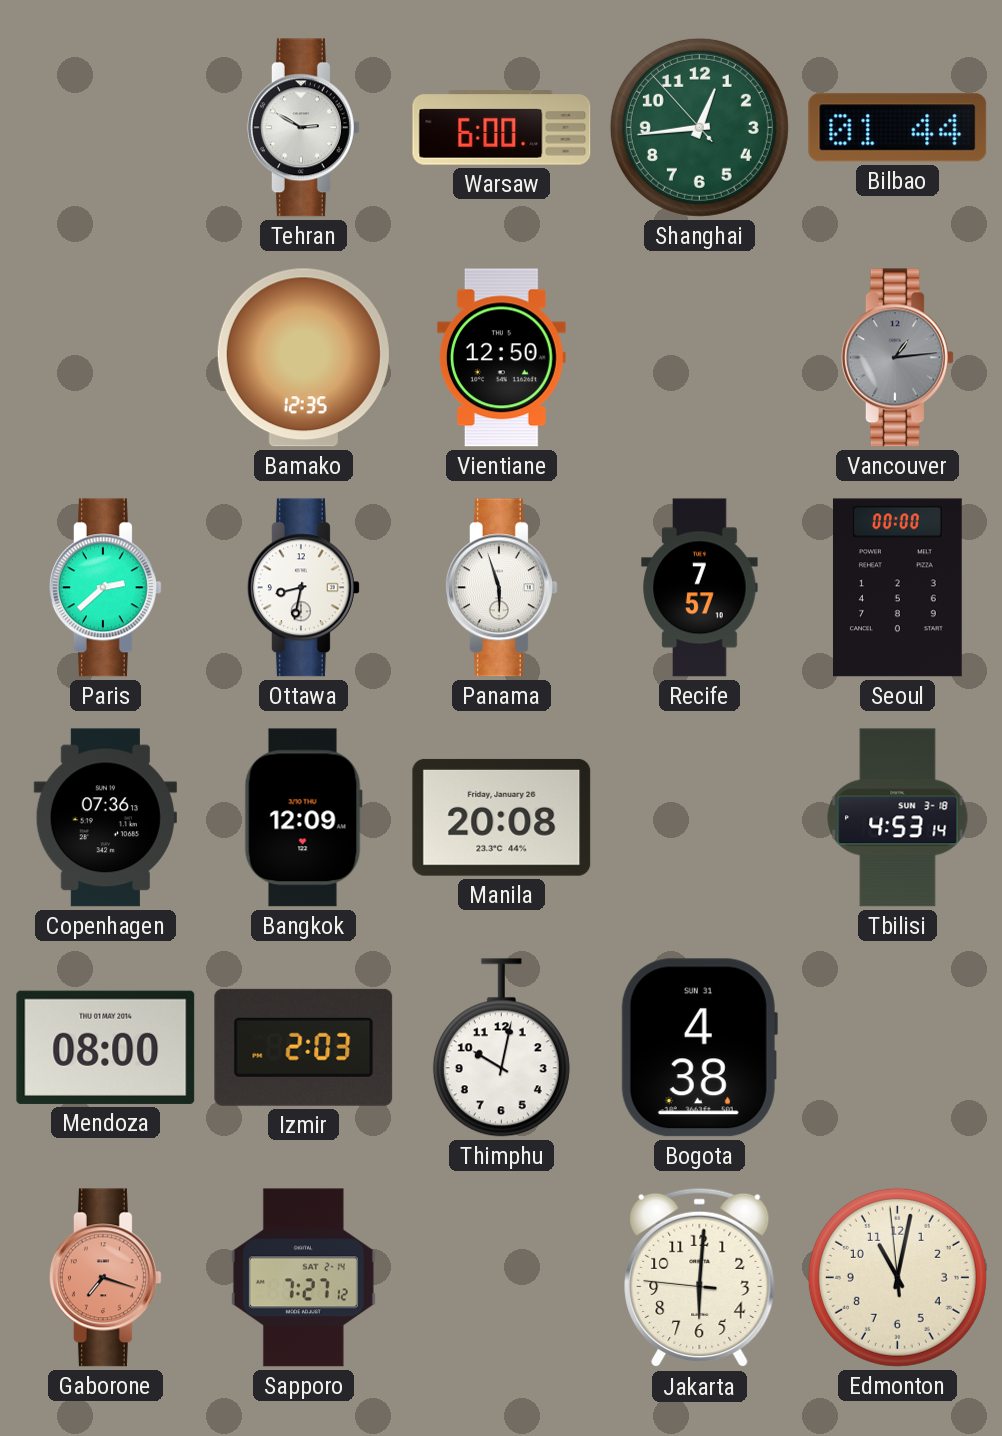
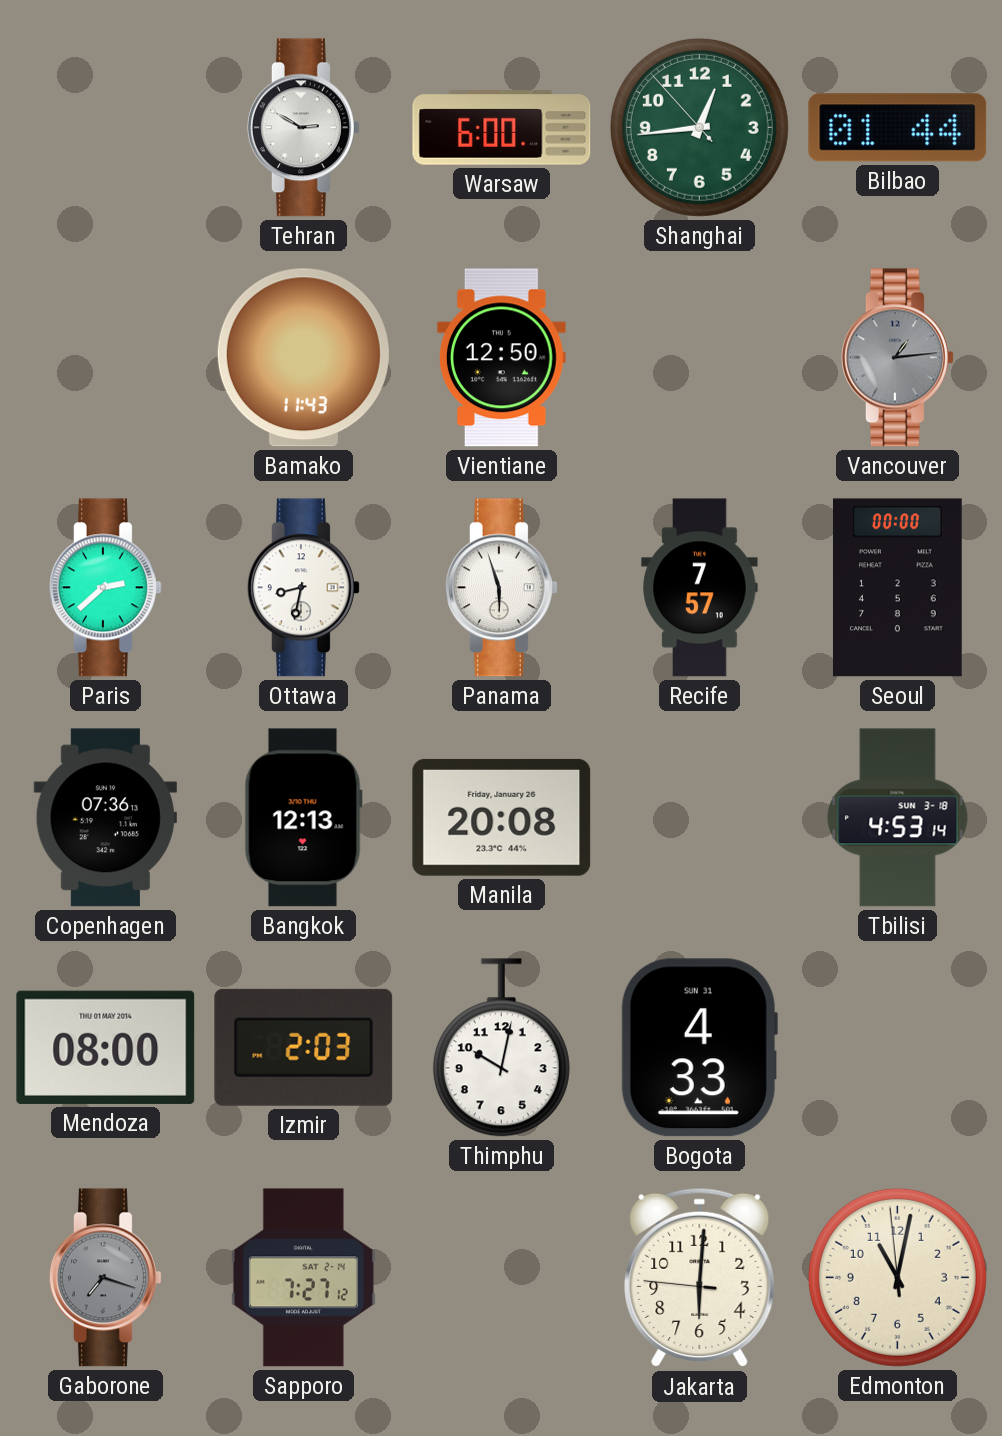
Bamako: 12:35 -> 11:43
Bangkok: 12:09 -> 12:13
Bogota: 4:38 -> 4:33
Gaborone dial: salmon -> grey
